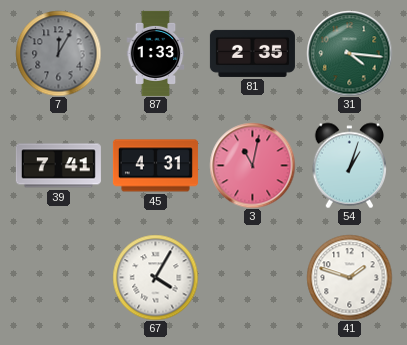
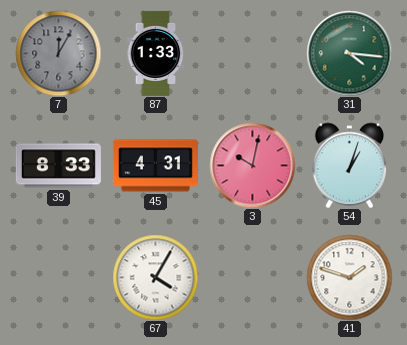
81: 2:35 -> none
39: 7:41 -> 8:33
3: 11:02 -> 10:02
